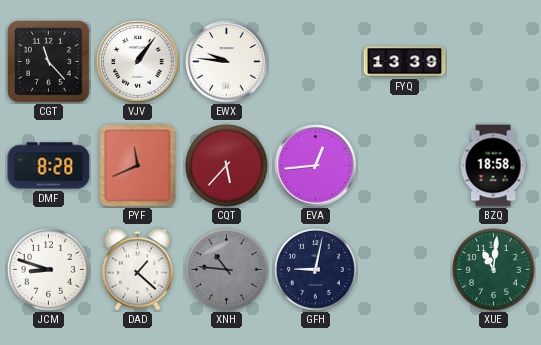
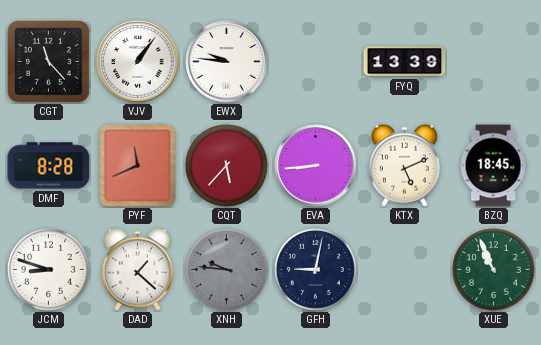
EVA: 12:44 -> 8:44
KTX: none -> 5:11
BZQ: 18:58 -> 18:45
XNH: 10:46 -> 9:46
XUE: 11:01 -> 10:56
